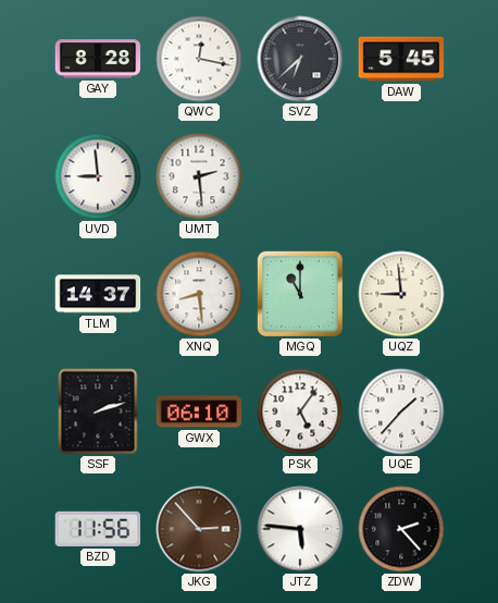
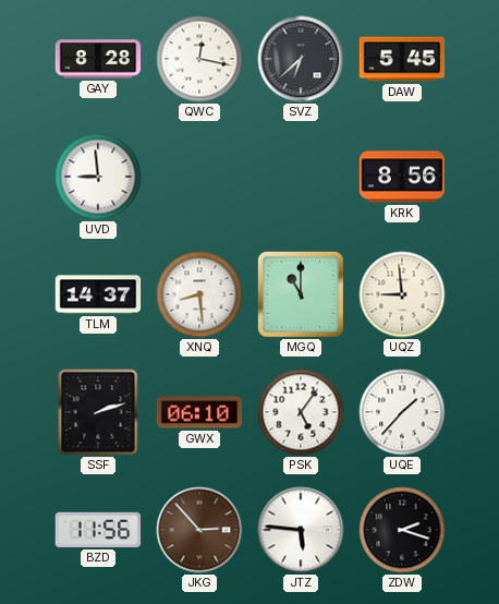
UMT: 2:29 -> none
KRK: none -> 8:56
ZDW: 2:23 -> 2:18
